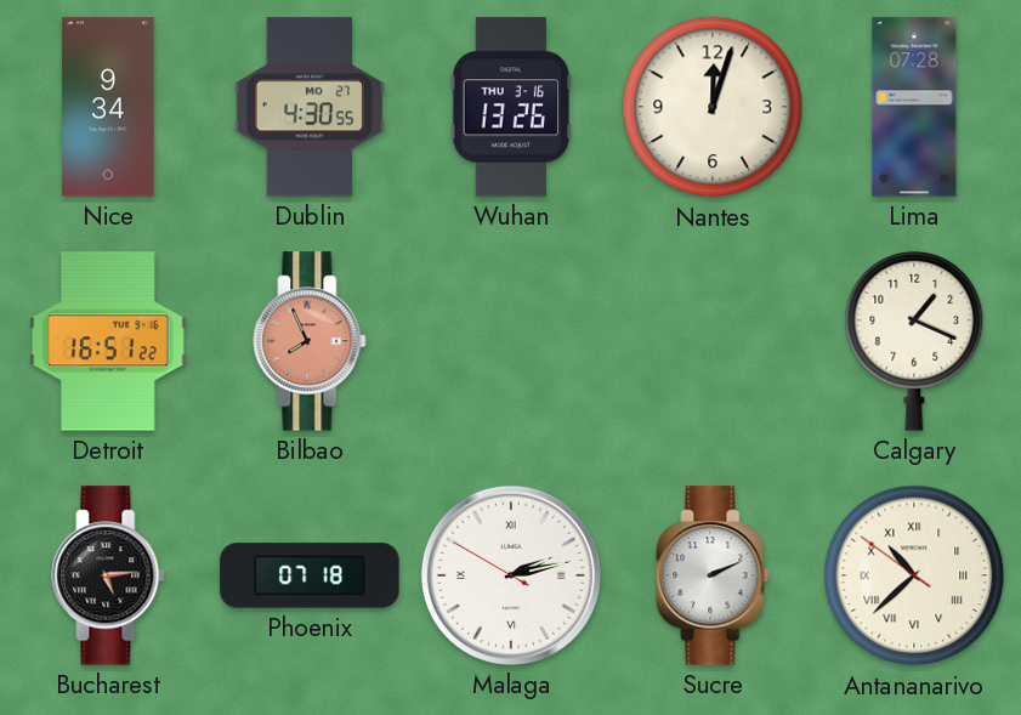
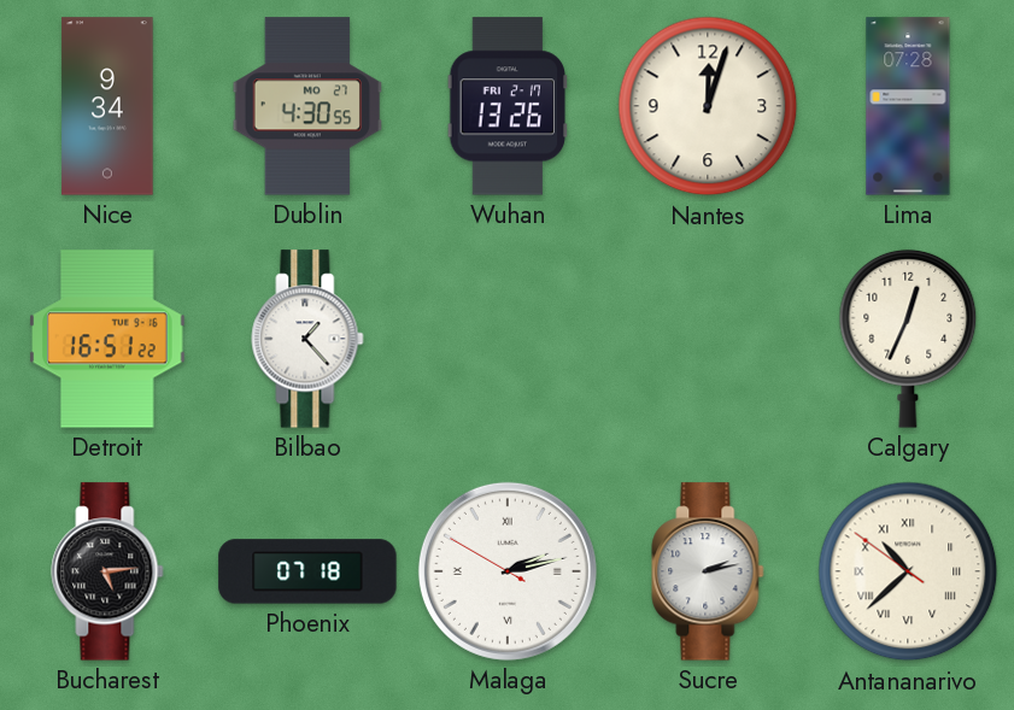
Wuhan date: THU 3-16 -> FRI 2-17
Bilbao: 7:56 -> 1:23
Bilbao dial: salmon -> white
Calgary: 1:19 -> 12:34
Sucre: 2:11 -> 2:13
